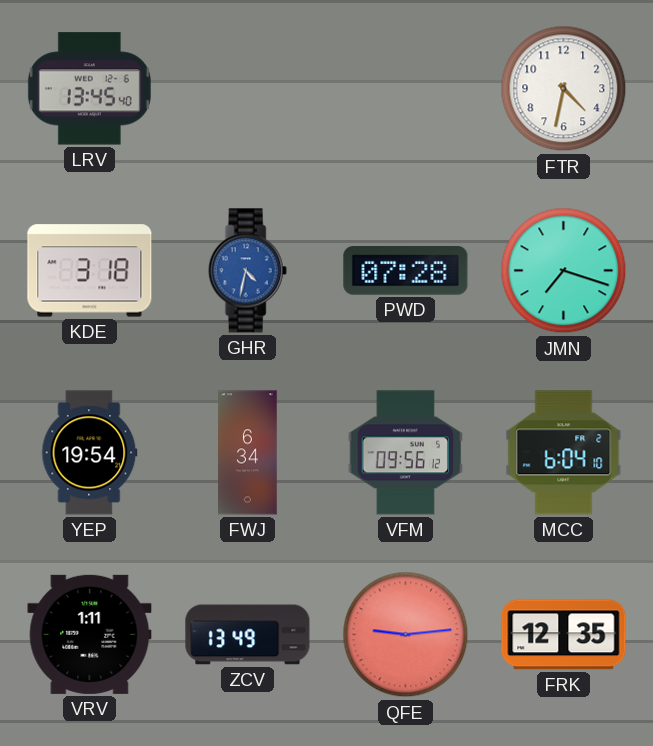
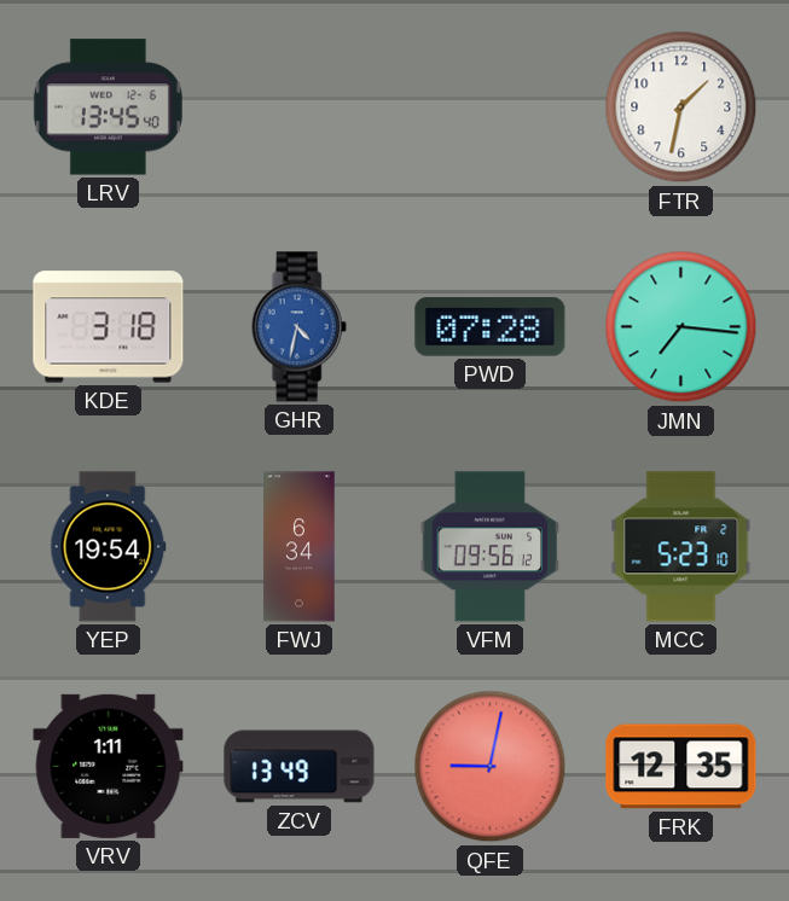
FTR: 4:32 -> 1:32
JMN: 7:18 -> 7:16
MCC: 6:04 -> 5:23
QFE: 9:14 -> 9:02
